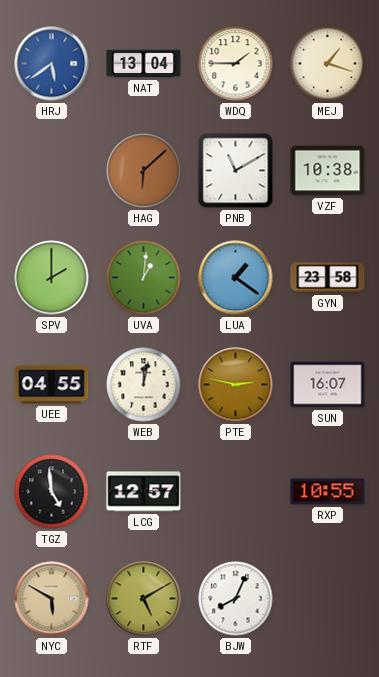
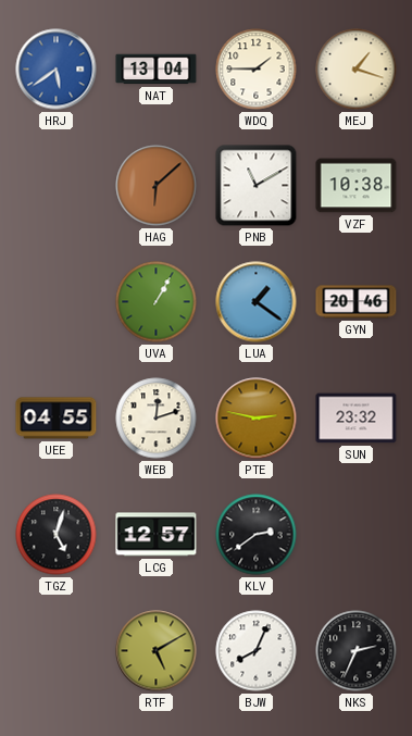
SPV: 2:00 -> none
UVA: 1:01 -> 1:05
GYN: 23:58 -> 20:46
WEB: 12:02 -> 12:12
SUN: 16:07 -> 23:32
TGZ: 4:59 -> 5:03
KLV: none -> 2:39
RXP: 10:55 -> none
NYC: 5:50 -> none
NKS: none -> 2:34
